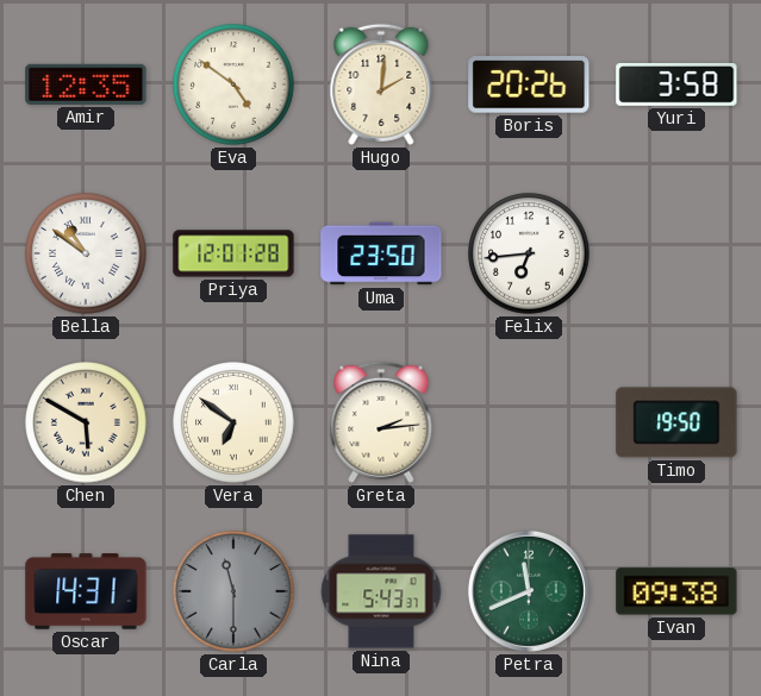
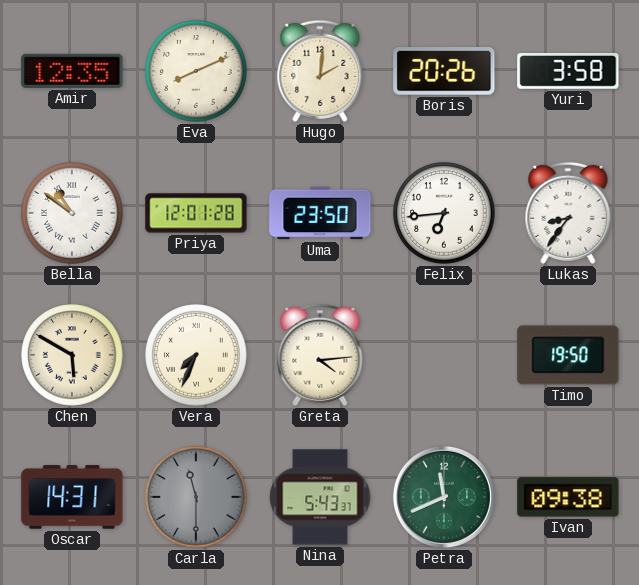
Eva: 4:51 -> 8:11
Lukas: none -> 8:36
Vera: 6:51 -> 7:34
Greta: 2:14 -> 4:14
